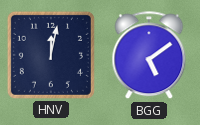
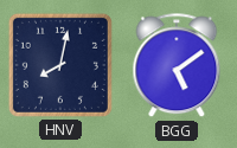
HNV: 12:02 -> 8:02
